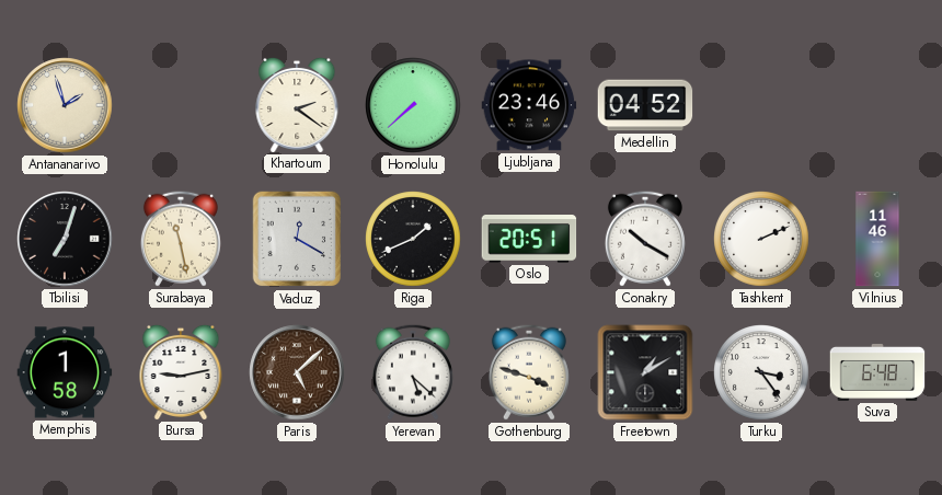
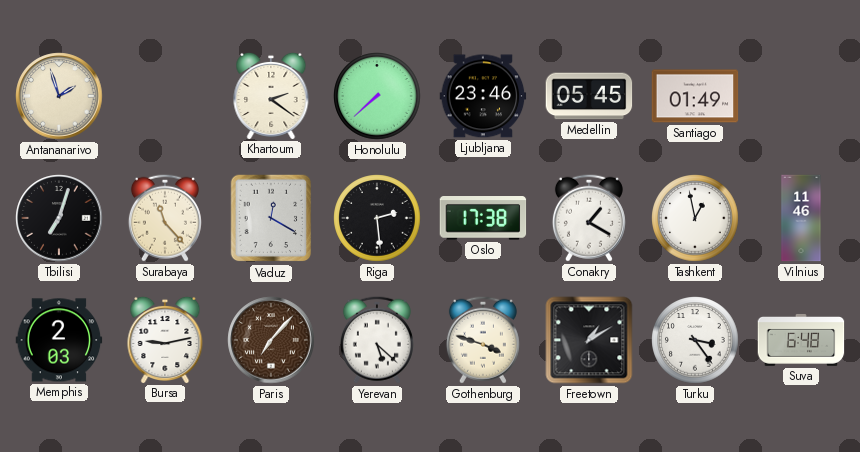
Medellin: 04:52 -> 05:45
Santiago: none -> 01:49
Surabaya: 11:28 -> 11:23
Riga: 1:41 -> 2:29
Oslo: 20:51 -> 17:38
Conakry: 10:20 -> 1:20
Tashkent: 2:11 -> 12:58
Memphis: 1:58 -> 2:03
Paris: 5:08 -> 7:07
